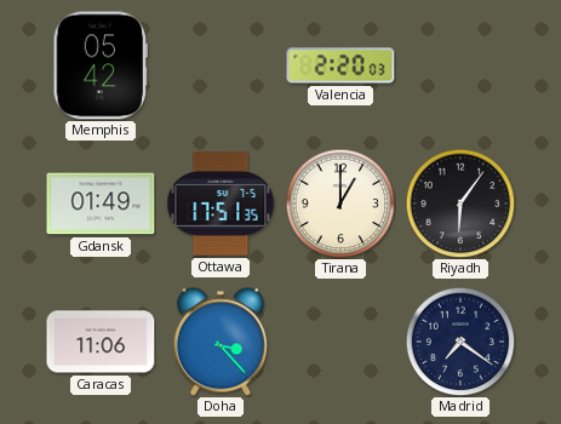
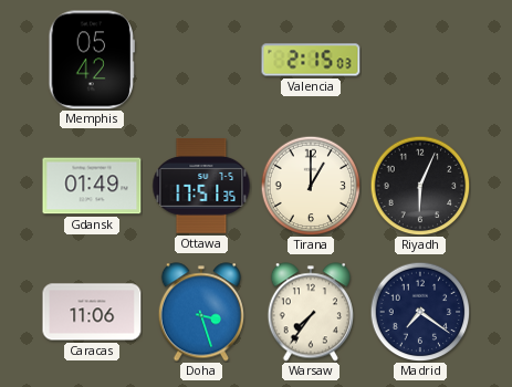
Valencia: 2:20 -> 2:15
Riyadh: 6:06 -> 6:04
Doha: 3:23 -> 3:27
Warsaw: none -> 7:36
